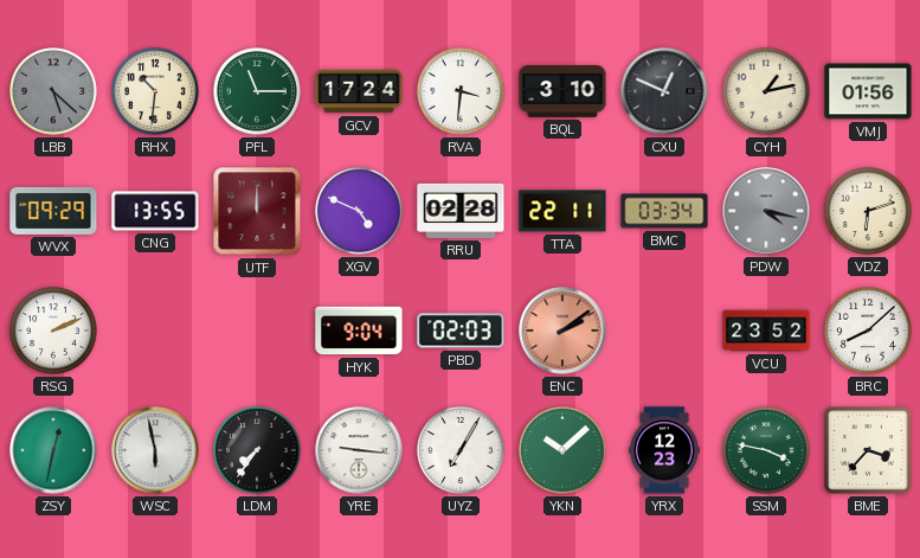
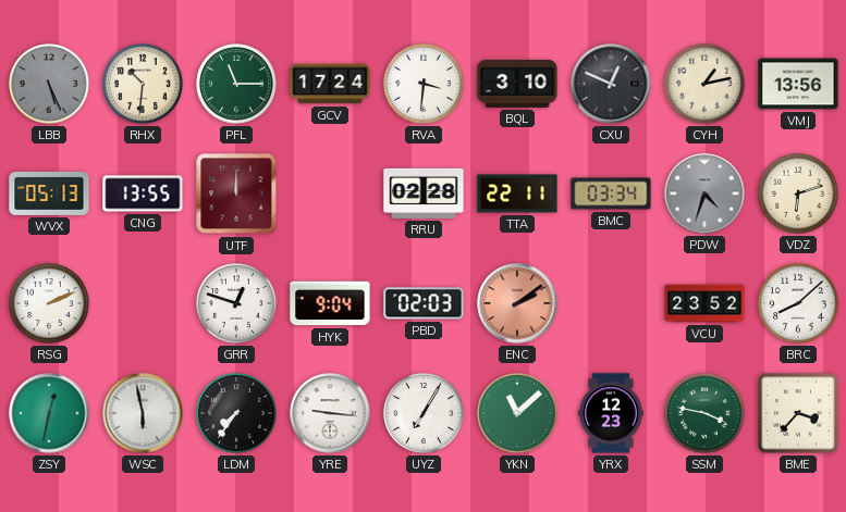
LBB: 5:22 -> 5:26
VMJ: 01:56 -> 13:56
WVX: 09:29 -> 05:13
XGV: 4:49 -> none
PDW: 4:17 -> 4:33
GRR: none -> 12:48
YKN: 10:08 -> 11:08
